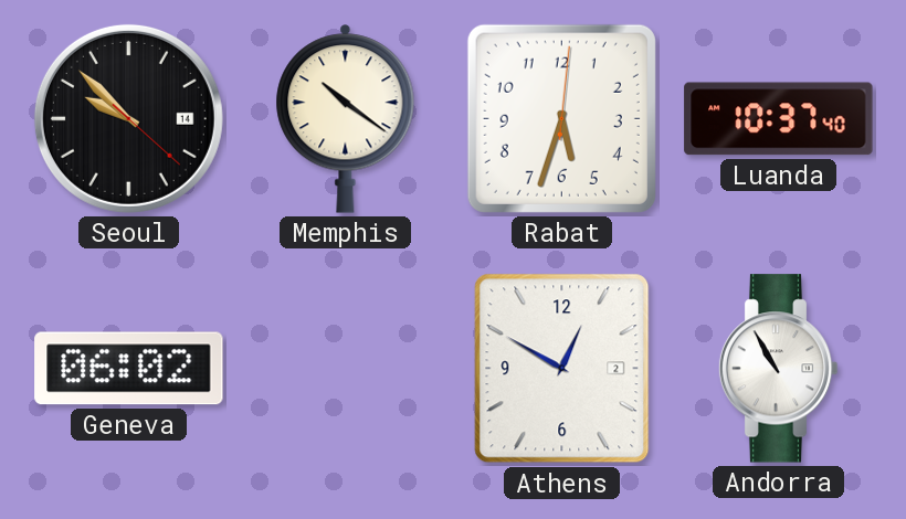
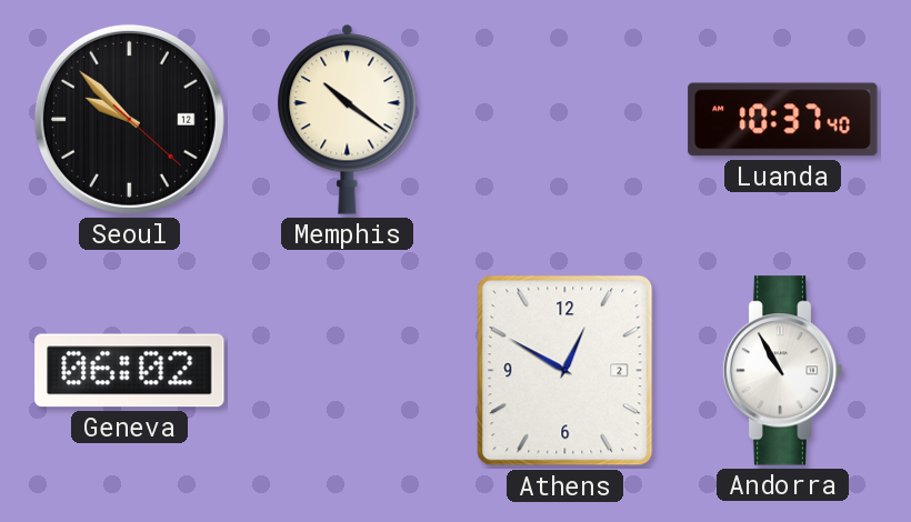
Seoul date: 14 -> 12
Rabat: 5:33 -> none
